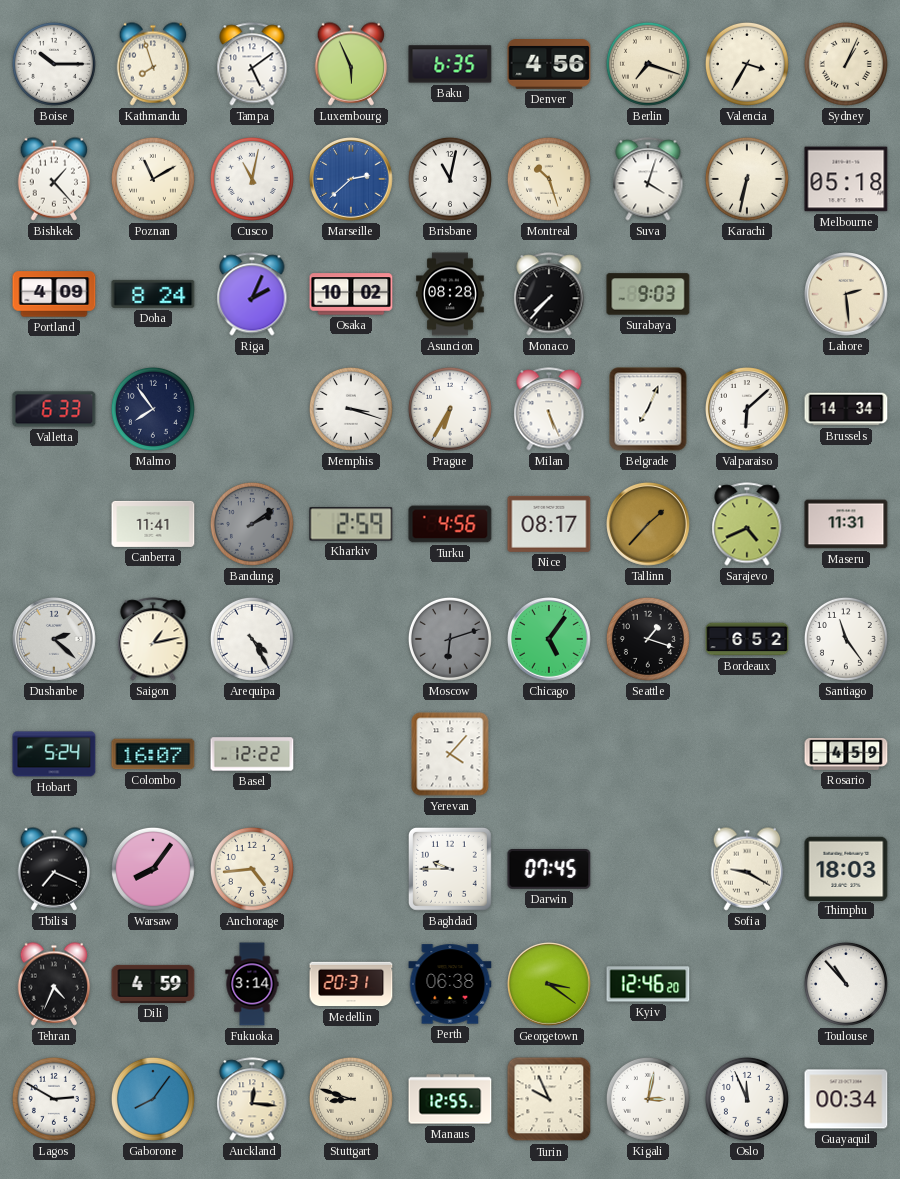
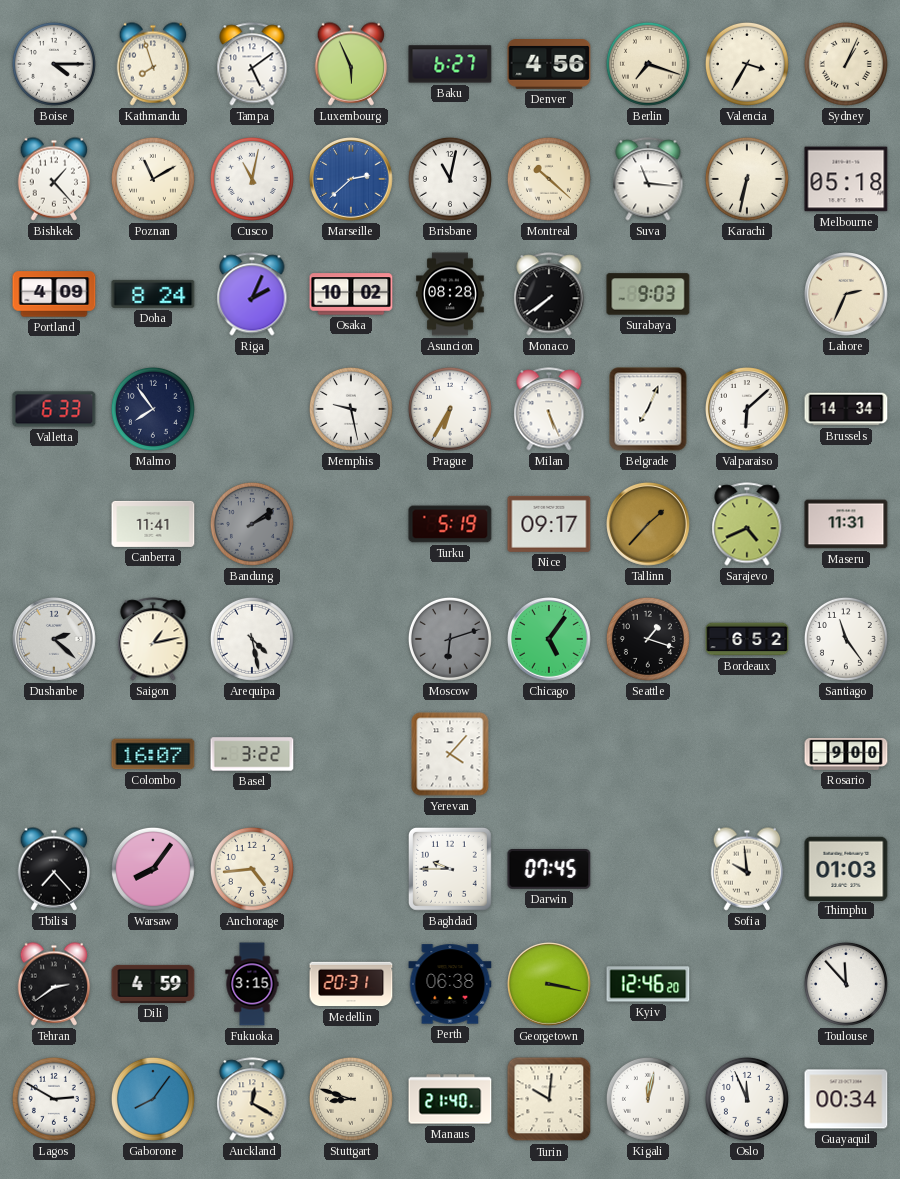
Boise: 10:15 -> 4:15
Baku: 6:35 -> 6:27
Montreal: 10:27 -> 10:22
Suva: 4:03 -> 11:16
Monaco: 7:37 -> 7:39
Lahore: 2:29 -> 2:34
Memphis: 3:18 -> 9:28
Kharkiv: 2:59 -> none
Turku: 4:56 -> 5:19
Nice: 08:17 -> 09:17
Arequipa: 4:25 -> 4:28
Hobart: 5:24 -> none
Basel: 12:22 -> 3:22
Rosario: 4:59 -> 9:00
Tbilisi: 7:19 -> 7:23
Sofia: 9:20 -> 9:59
Thimphu: 18:03 -> 01:03
Tehran: 4:34 -> 2:39
Fukuoka: 3:14 -> 3:15
Georgetown: 3:21 -> 3:17
Toulouse: 10:53 -> 11:53
Auckland: 12:16 -> 12:20
Manaus: 12:55 -> 21:40
Turin: 9:56 -> 10:01
Kigali: 3:02 -> 12:02
